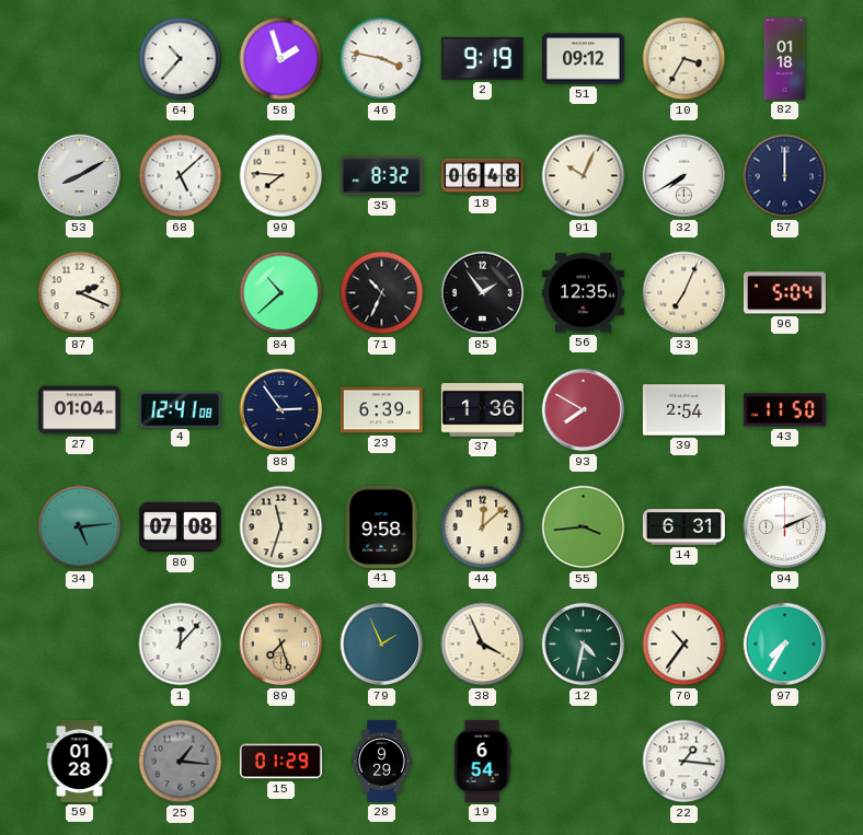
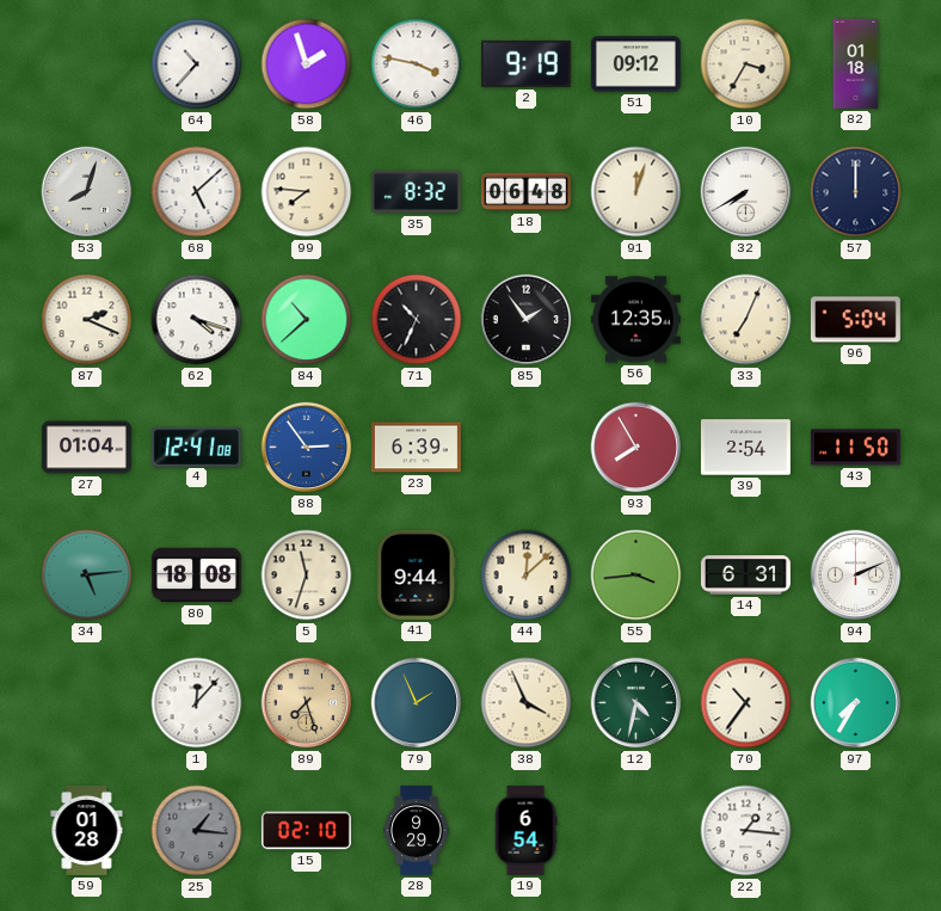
53: 8:10 -> 8:03
91: 10:04 -> 12:03
62: none -> 4:18
88 dial: navy -> blue
37: 1:36 -> none
93: 7:50 -> 7:55
80: 07:08 -> 18:08
41: 9:58 -> 9:44
15: 01:29 -> 02:10
